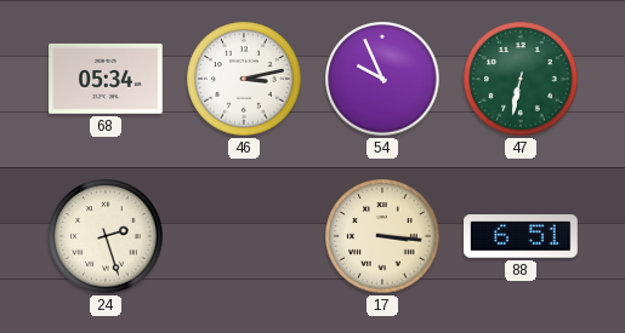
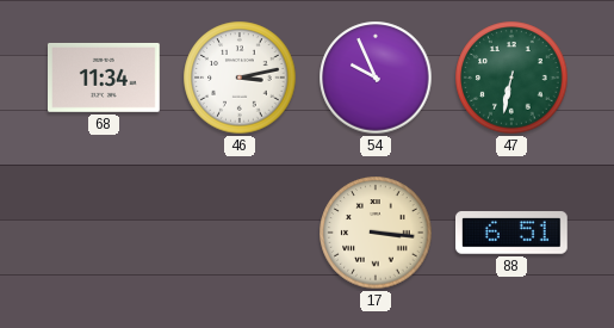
68: 05:34 -> 11:34
24: 2:27 -> none
